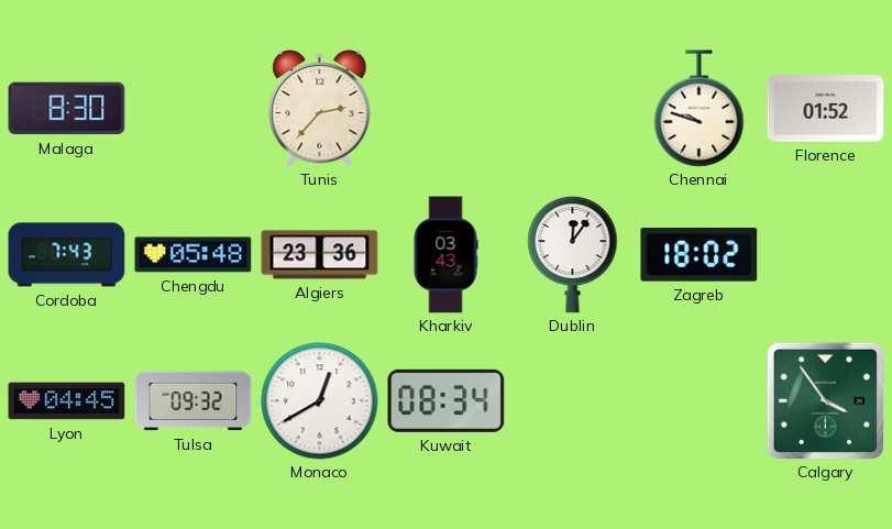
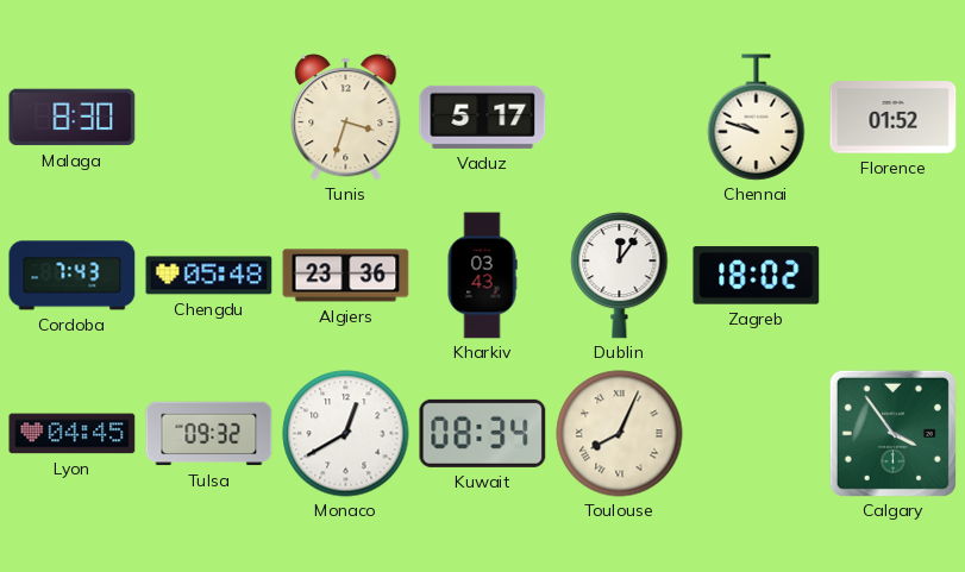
Tunis: 2:37 -> 3:33
Vaduz: none -> 5:17
Toulouse: none -> 8:04
